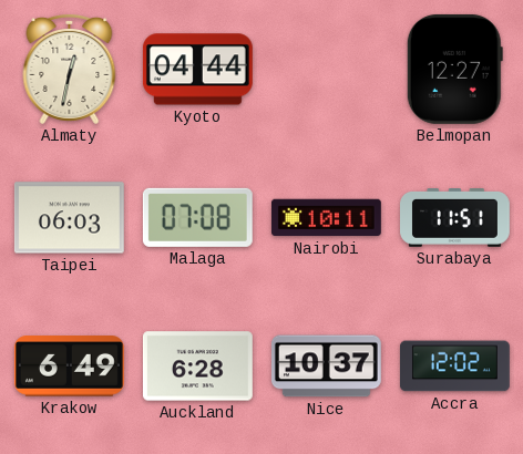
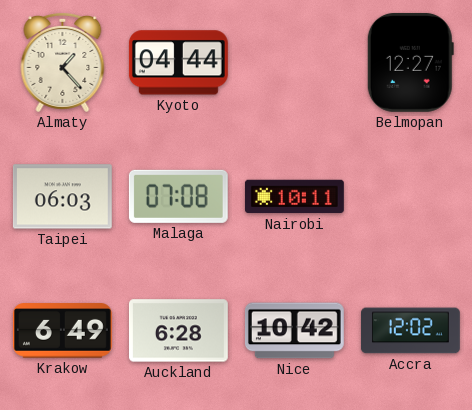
Almaty: 12:32 -> 1:23
Surabaya: 11:51 -> none
Nice: 10:37 -> 10:42
